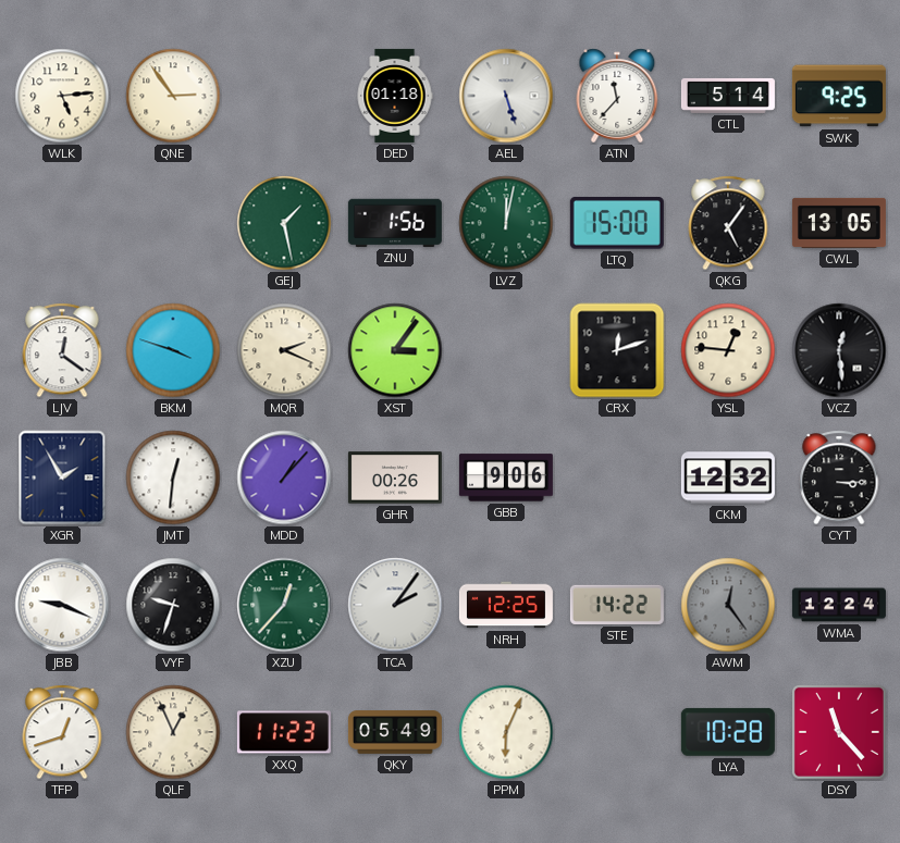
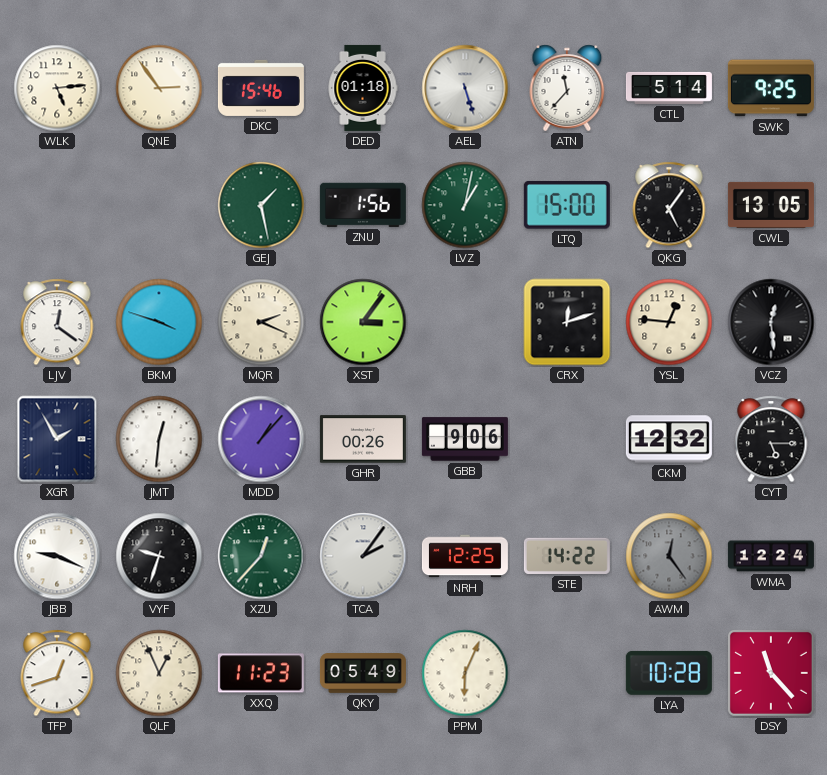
DKC: none -> 15:46
LVZ: 12:02 -> 1:02
CYT: 3:15 -> 5:15
